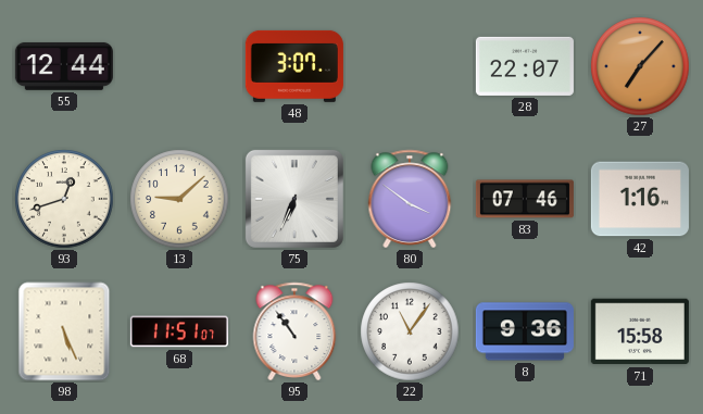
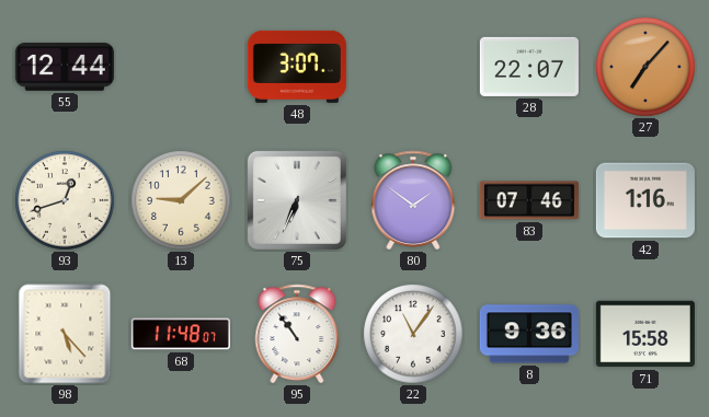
80: 3:51 -> 1:51
98: 5:26 -> 5:23
68: 11:51 -> 11:48
